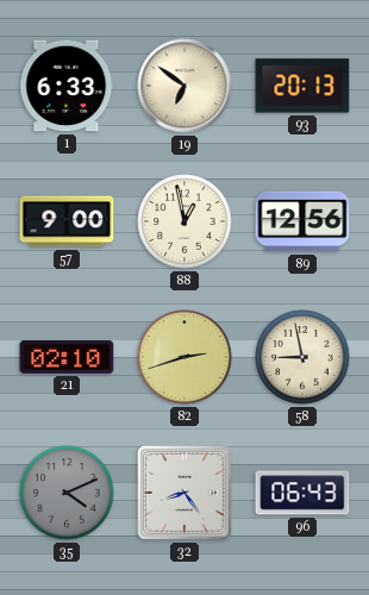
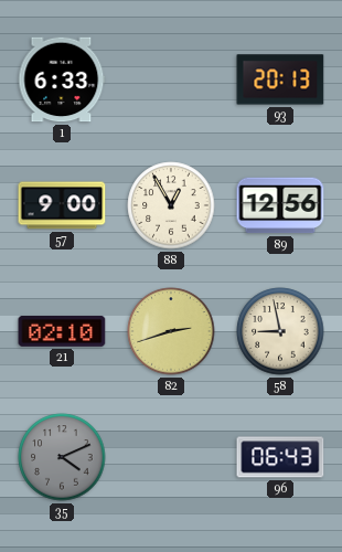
19: 6:51 -> none
88: 12:58 -> 12:55
32: 8:24 -> none
